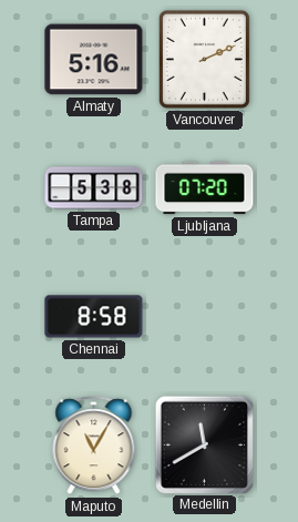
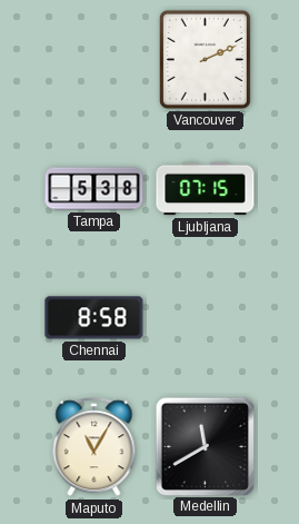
Almaty: 5:16 -> none
Ljubljana: 07:20 -> 07:15
